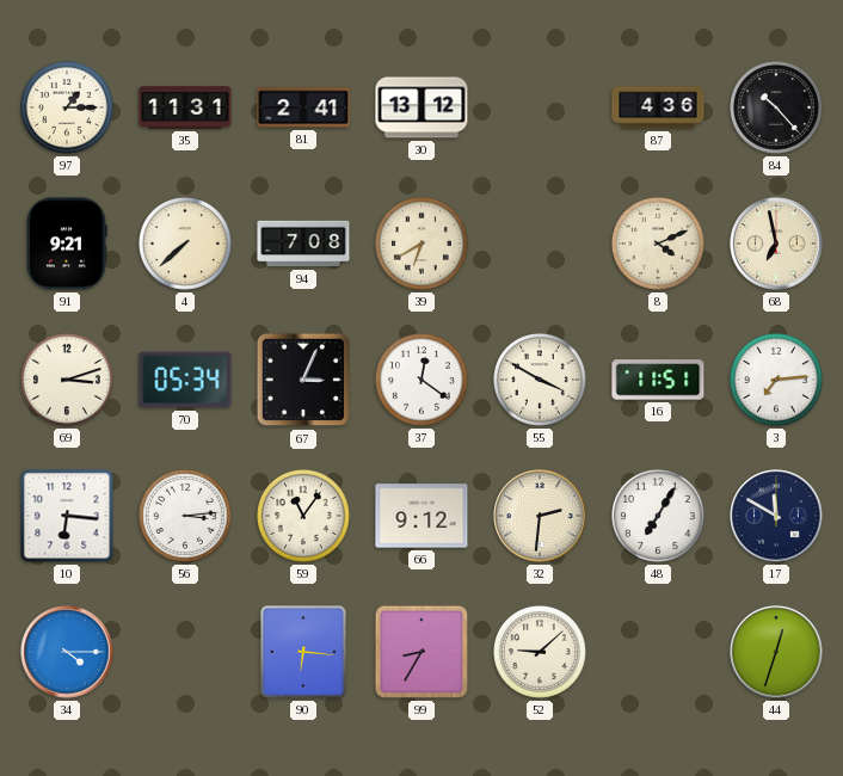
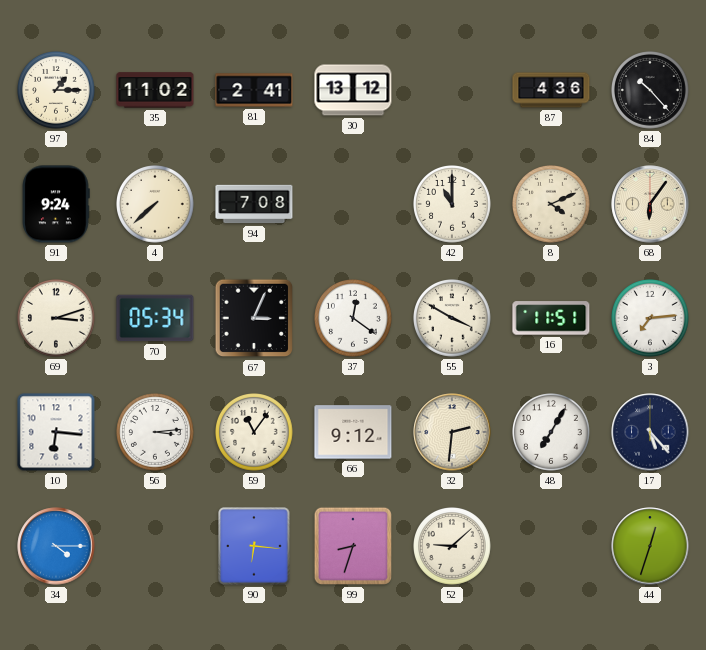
35: 11:31 -> 11:02
91: 9:21 -> 9:24
39: 6:40 -> none
42: none -> 11:00
68: 6:58 -> 6:06
17: 11:50 -> 5:23
99: 8:35 -> 8:33
